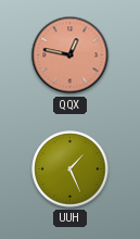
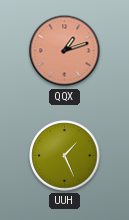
QQX: 12:47 -> 1:12
